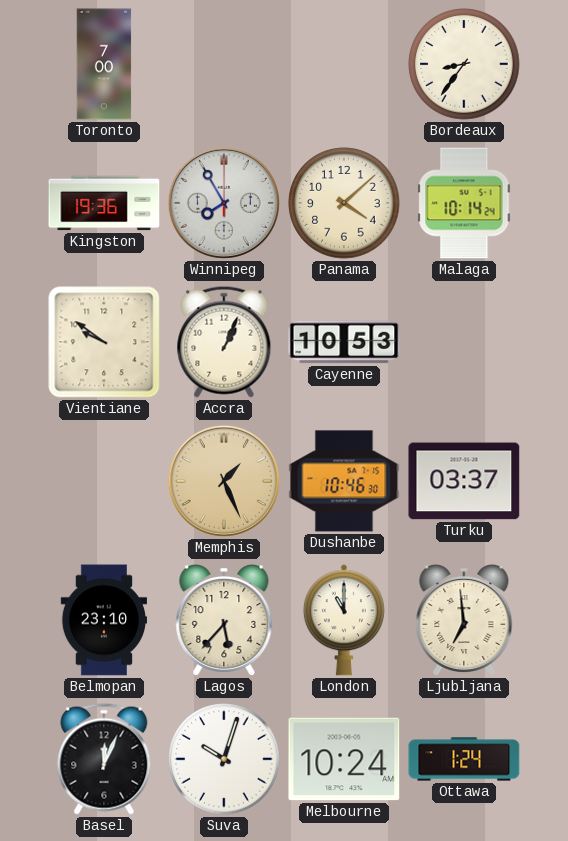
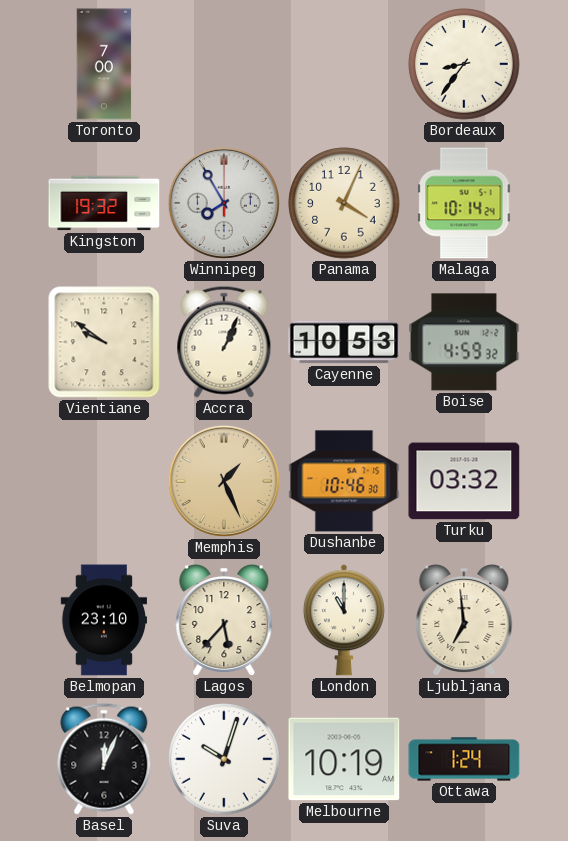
Kingston: 19:36 -> 19:32
Panama: 4:08 -> 4:04
Boise: none -> 4:59
Turku: 03:37 -> 03:32
Melbourne: 10:24 -> 10:19
